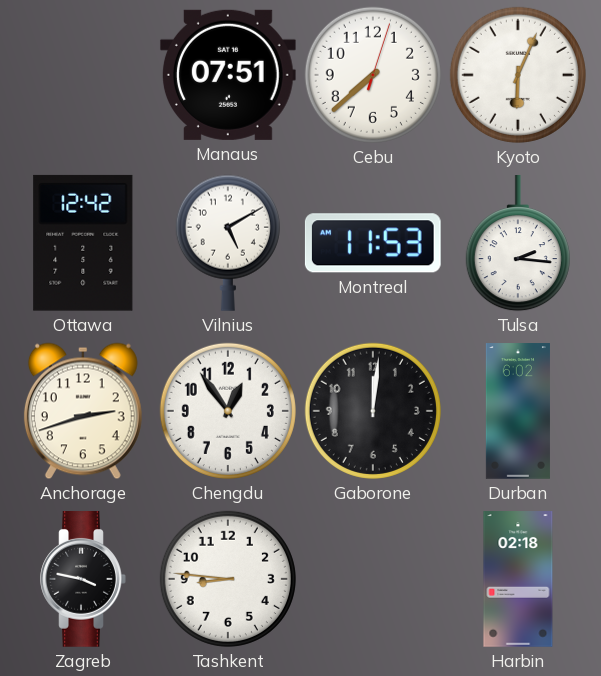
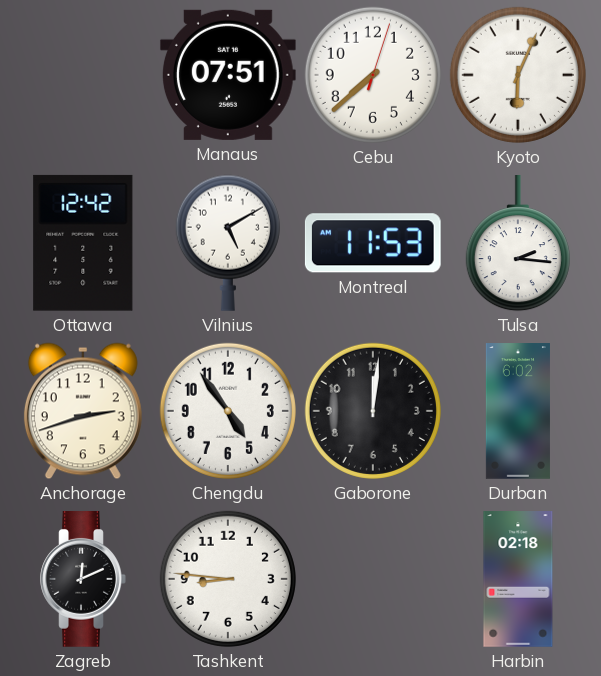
Chengdu: 12:54 -> 4:54
Zagreb: 3:47 -> 12:11
